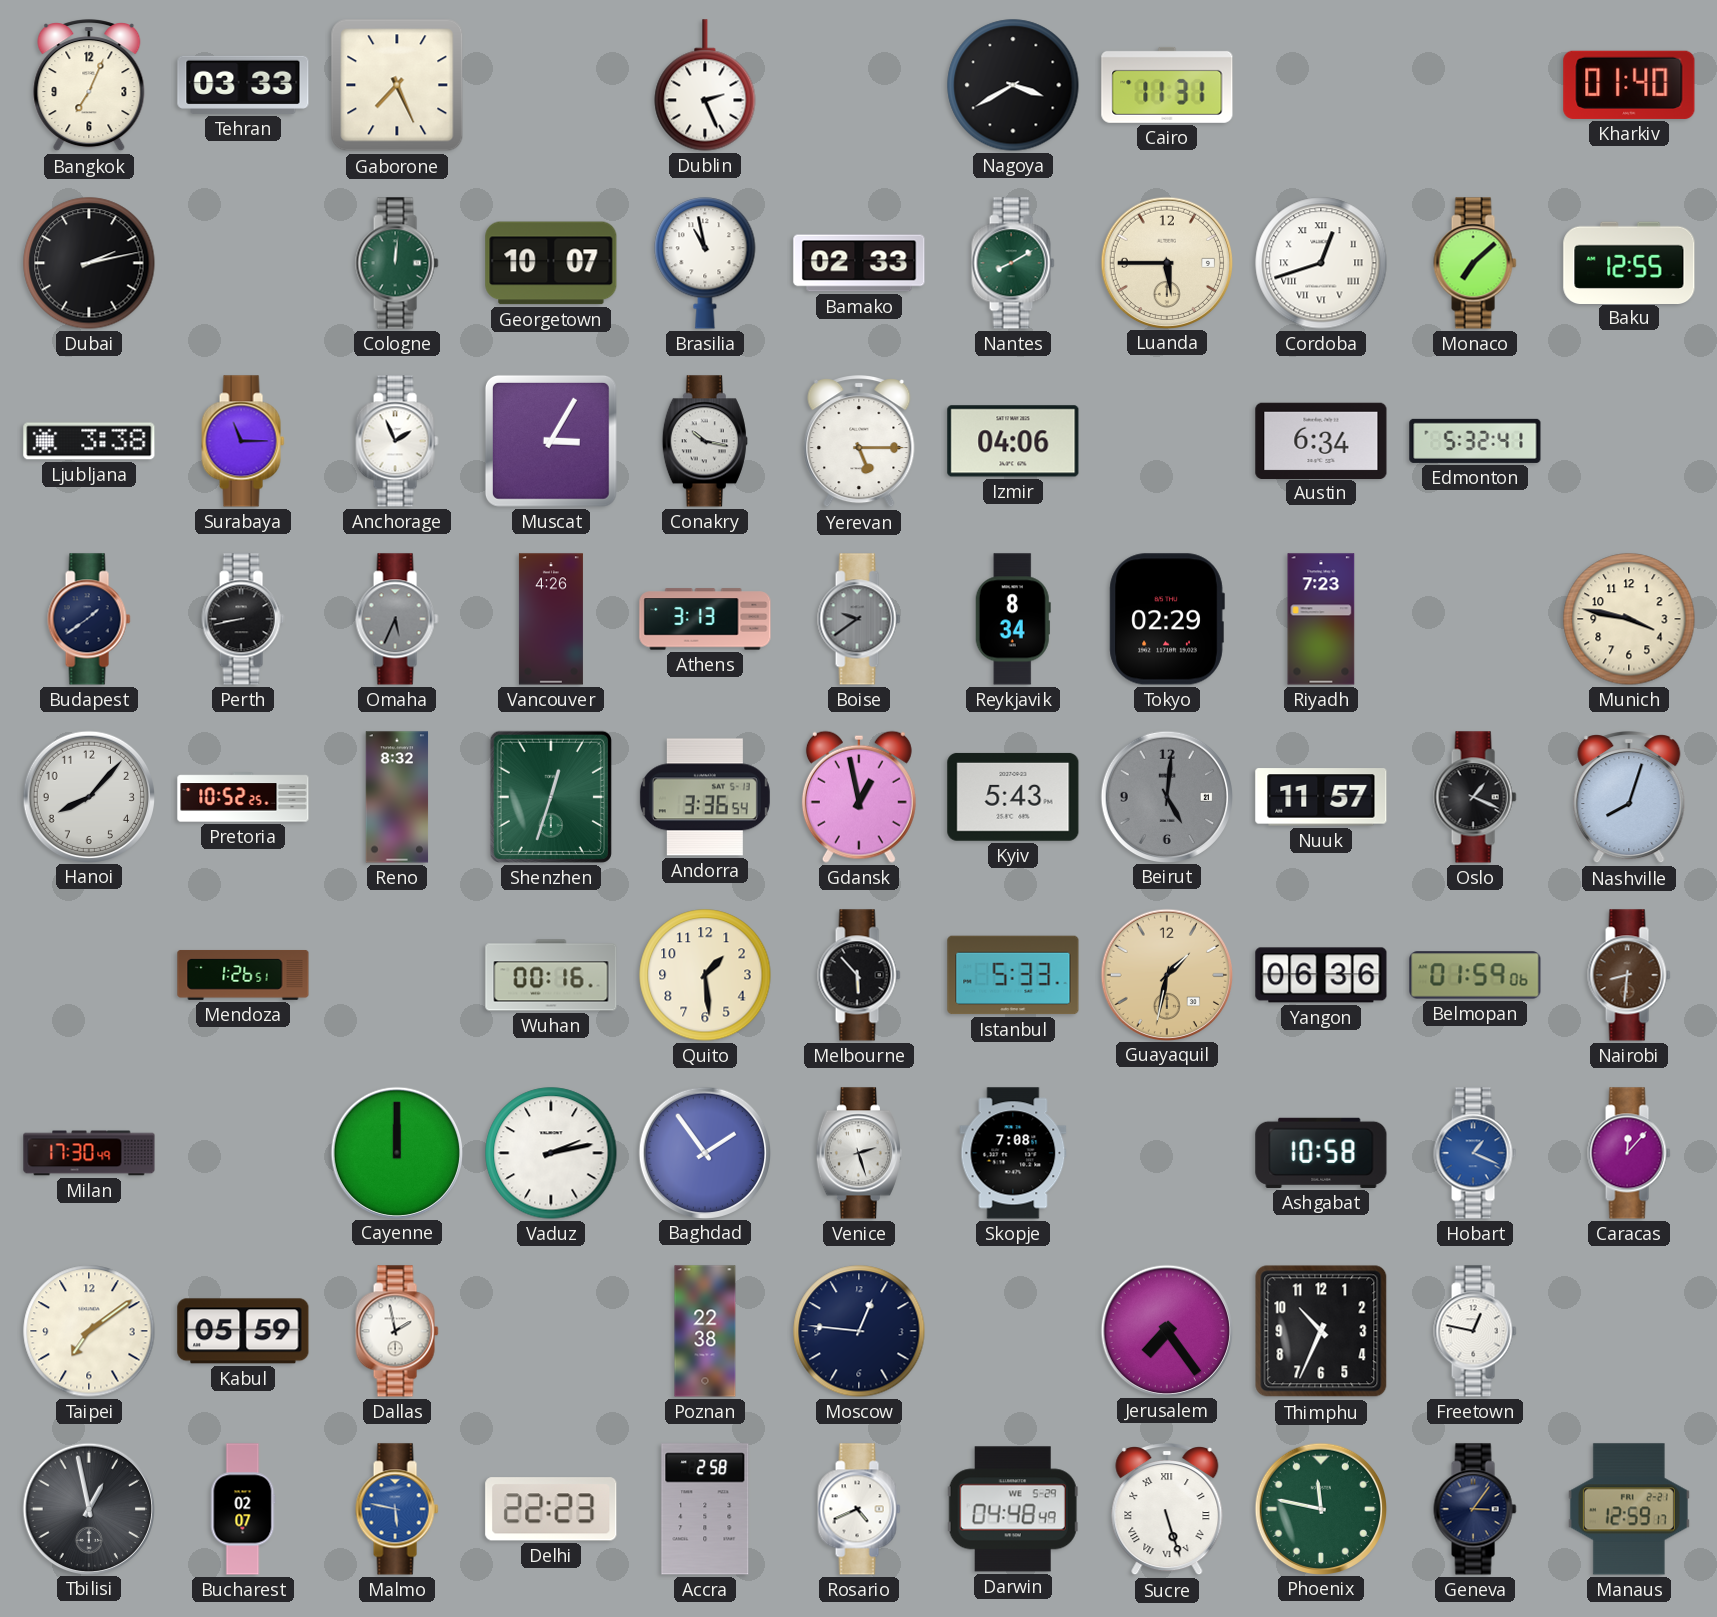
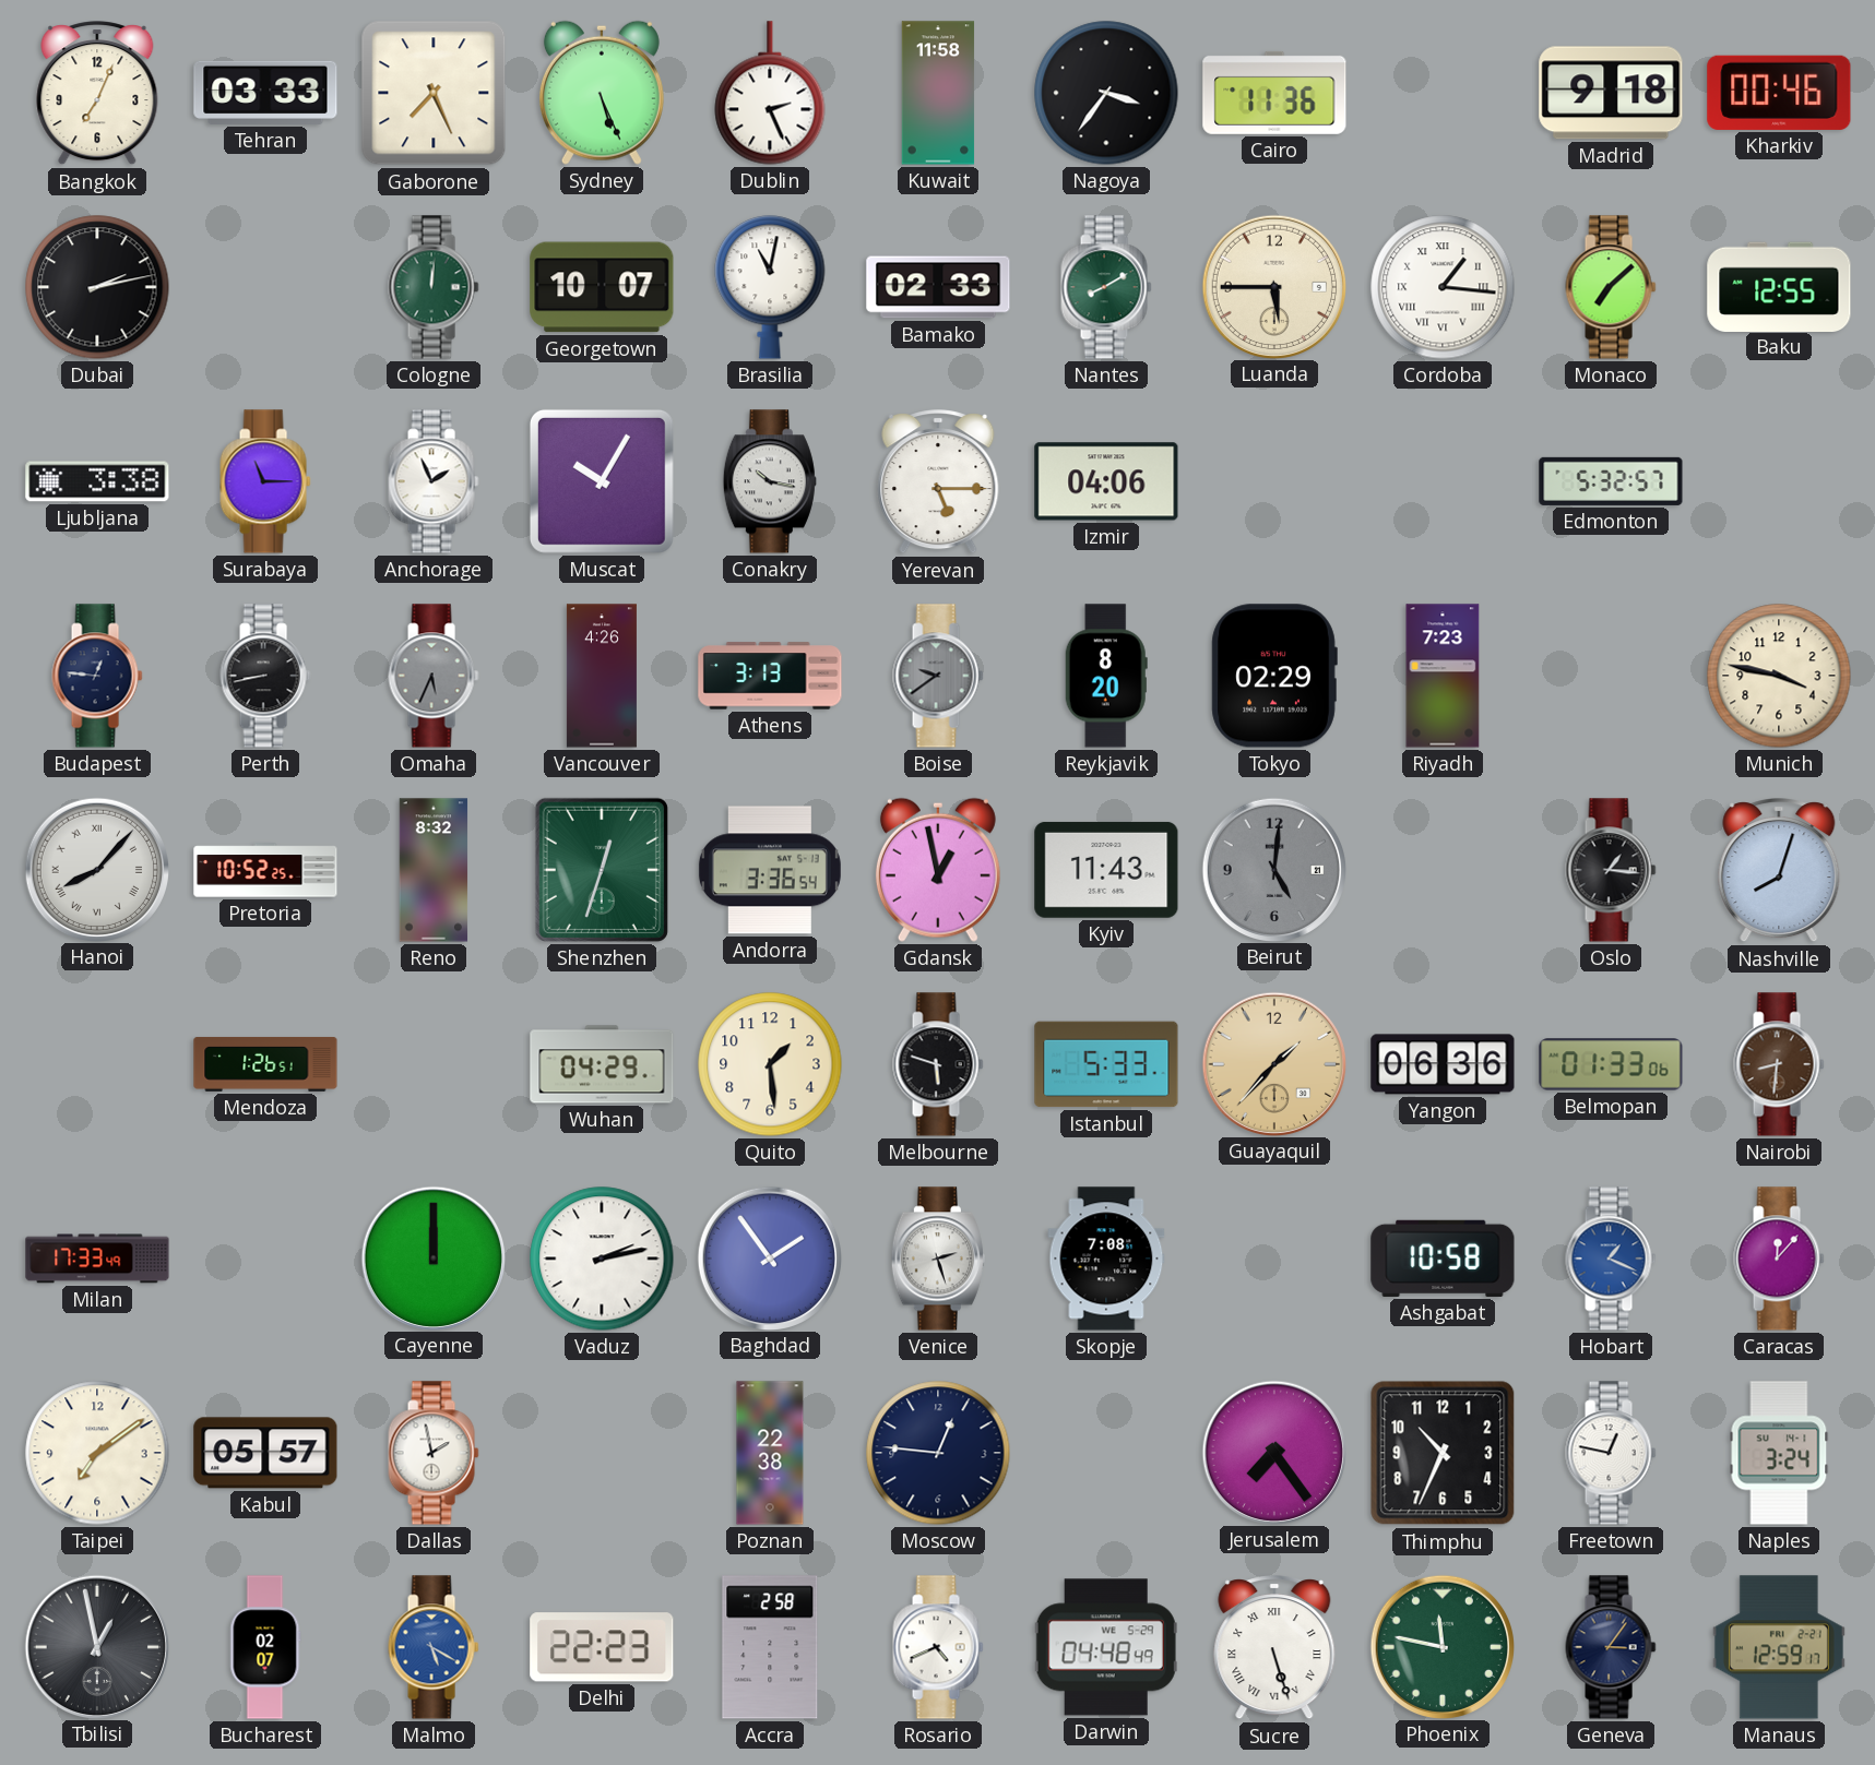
Sydney: none -> 5:26
Kuwait: none -> 11:58
Nagoya: 3:40 -> 3:36
Cairo: 11:31 -> 11:36
Madrid: none -> 9:18
Kharkiv: 01:40 -> 00:46
Brasilia: 10:58 -> 11:02
Cordoba: 12:42 -> 1:16
Muscat: 3:05 -> 10:05
Austin: 6:34 -> none
Edmonton: 5:32:41 -> 5:32:57
Budapest: 1:39 -> 12:46
Reykjavik: 8:34 -> 8:20
Hanoi numerals: Arabic -> Roman
Kyiv: 5:43 -> 11:43
Nuuk: 11:57 -> none
Oslo: 1:19 -> 1:16
Wuhan: 00:16 -> 04:29
Melbourne: 5:53 -> 5:48
Guayaquil: 1:32 -> 1:37
Belmopan: 01:59 -> 01:33
Milan: 17:30 -> 17:33
Kabul: 05:59 -> 05:57
Naples: none -> 3:24
Malmo: 5:47 -> 5:20
